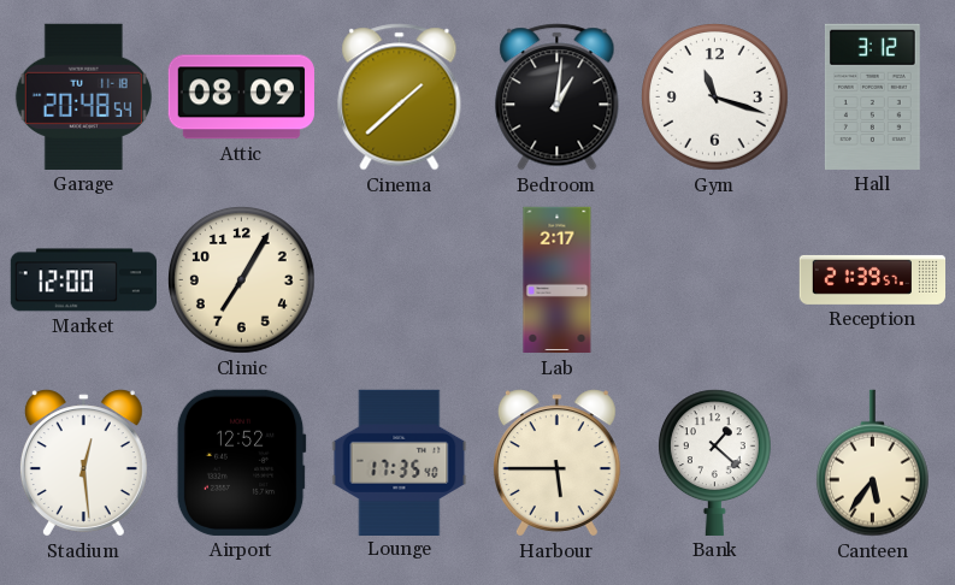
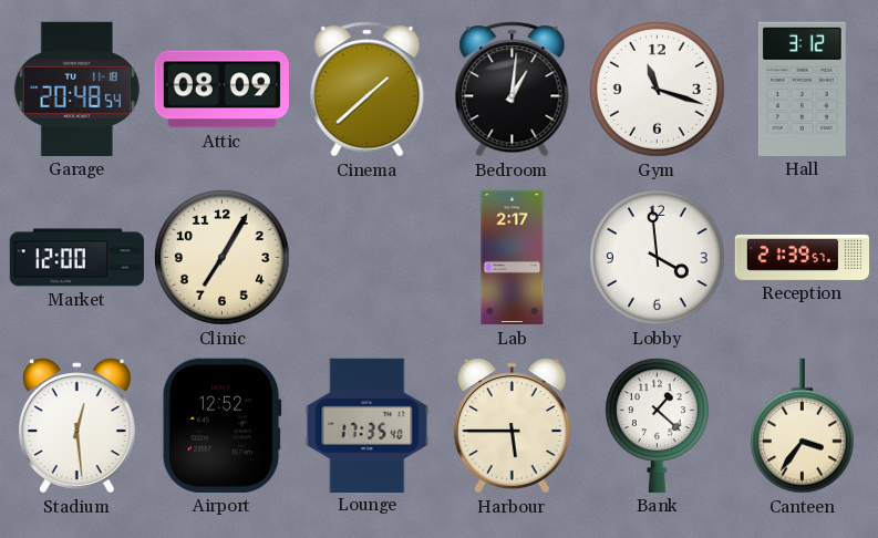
Lobby: none -> 3:59
Canteen: 5:36 -> 3:36
